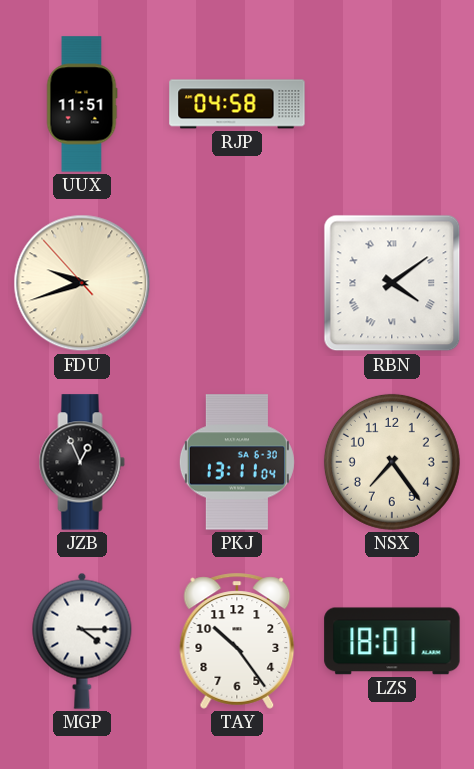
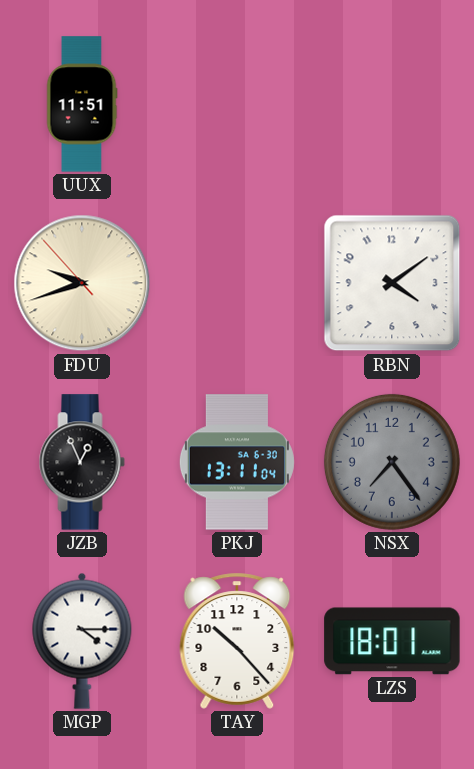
RJP: 04:58 -> none
RBN numerals: Roman -> Arabic
NSX dial: cream -> grey
TAY: 10:24 -> 10:23
